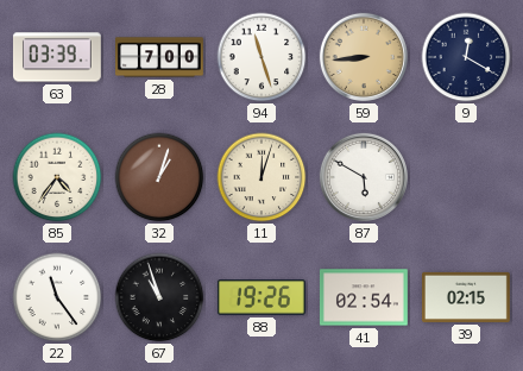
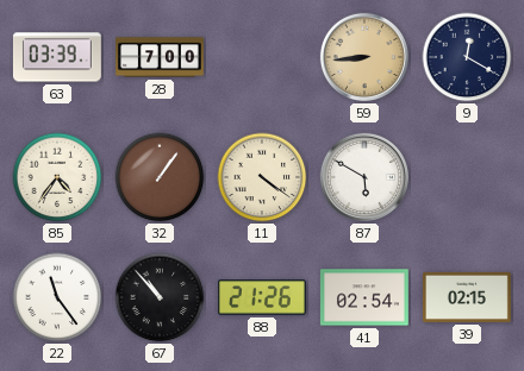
94: 11:27 -> none
32: 1:03 -> 1:06
11: 12:03 -> 4:21
67: 10:57 -> 10:53
88: 19:26 -> 21:26
